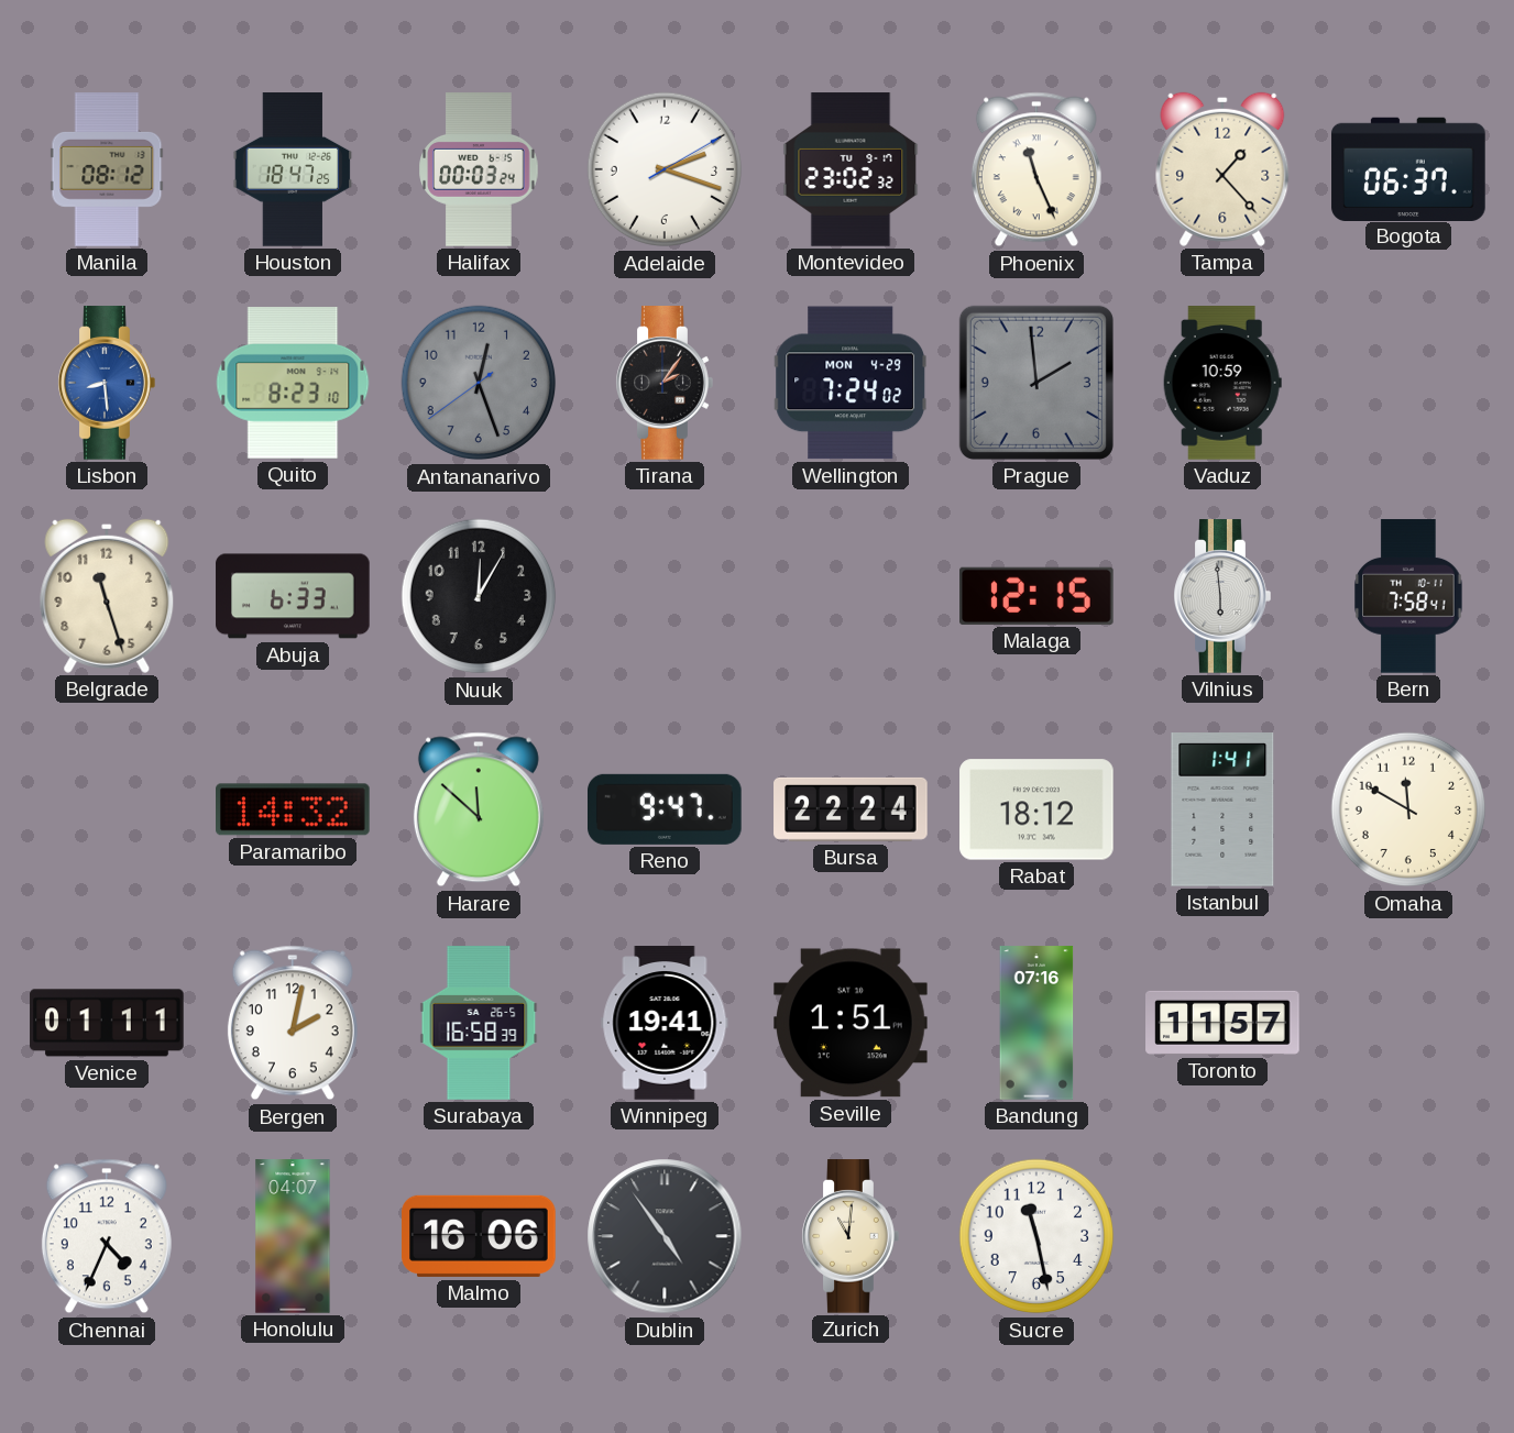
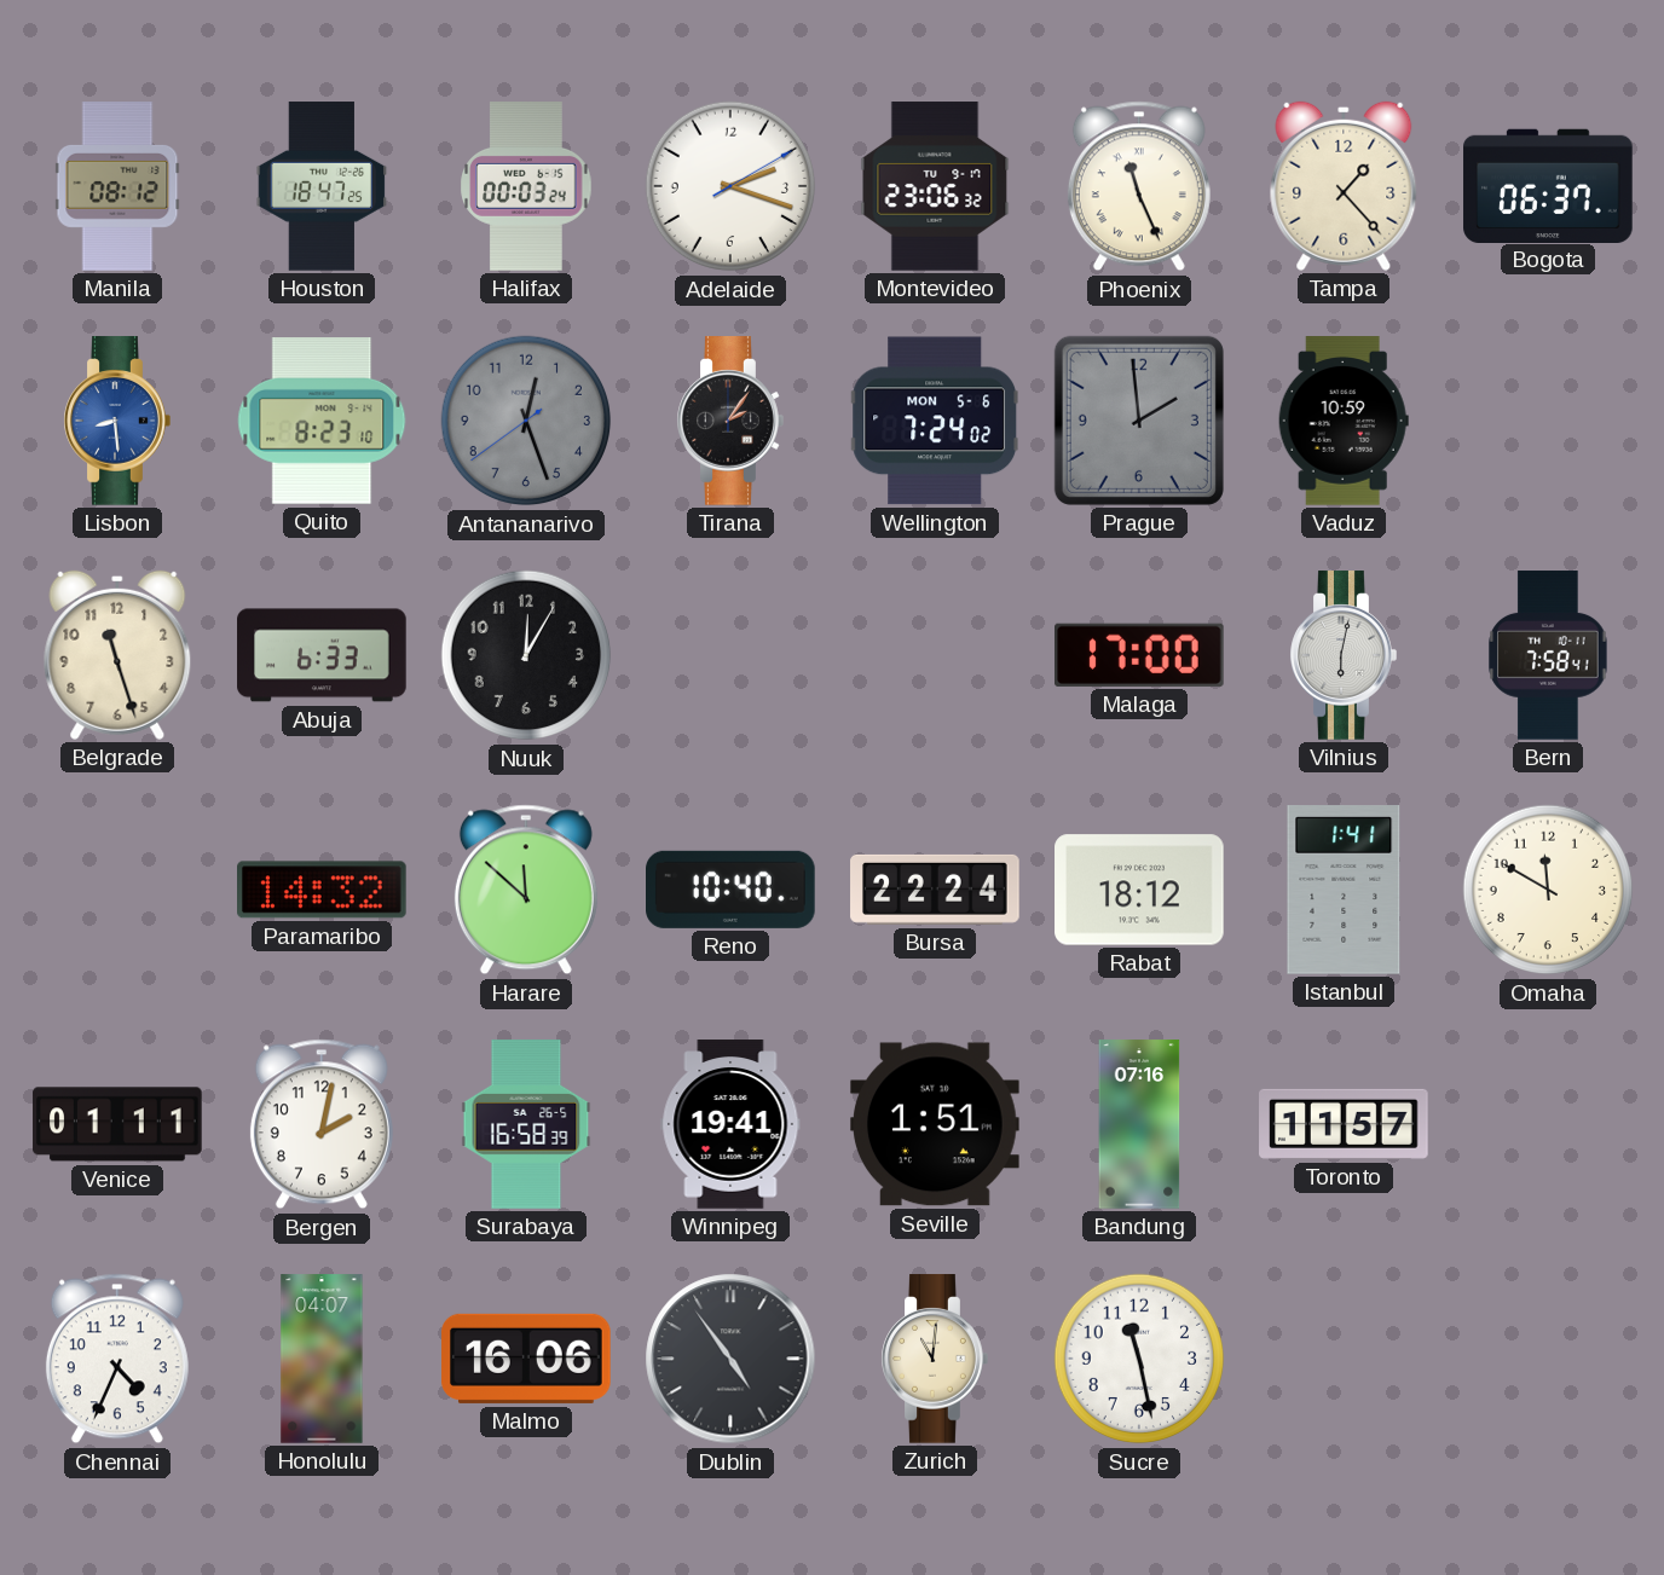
Montevideo: 23:02 -> 23:06
Wellington date: MON 4-29 -> MON 5-6
Malaga: 12:15 -> 17:00
Vilnius: 5:59 -> 6:02
Reno: 9:47 -> 10:40
